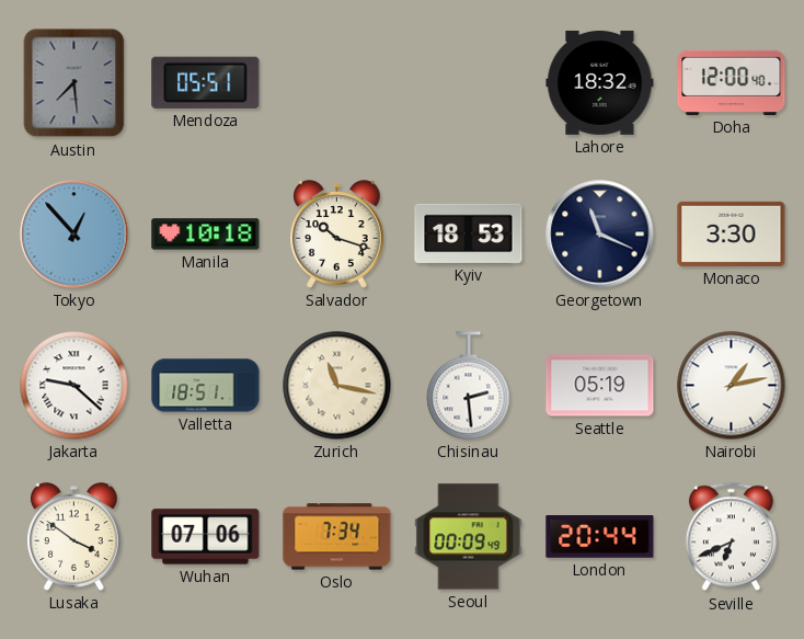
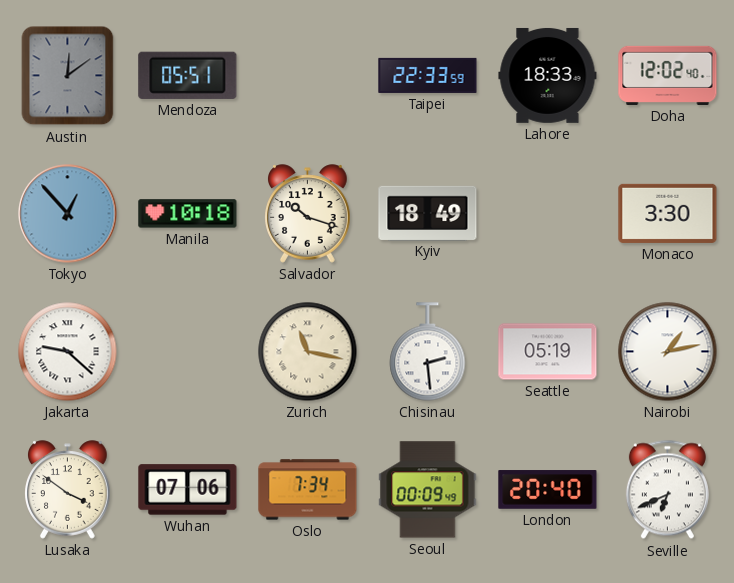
Austin: 7:29 -> 12:09
Taipei: none -> 22:33
Lahore: 18:32 -> 18:33
Doha: 12:00 -> 12:02
Kyiv: 18:53 -> 18:49
Georgetown: 11:19 -> none
Valletta: 18:51 -> none
London: 20:44 -> 20:40
